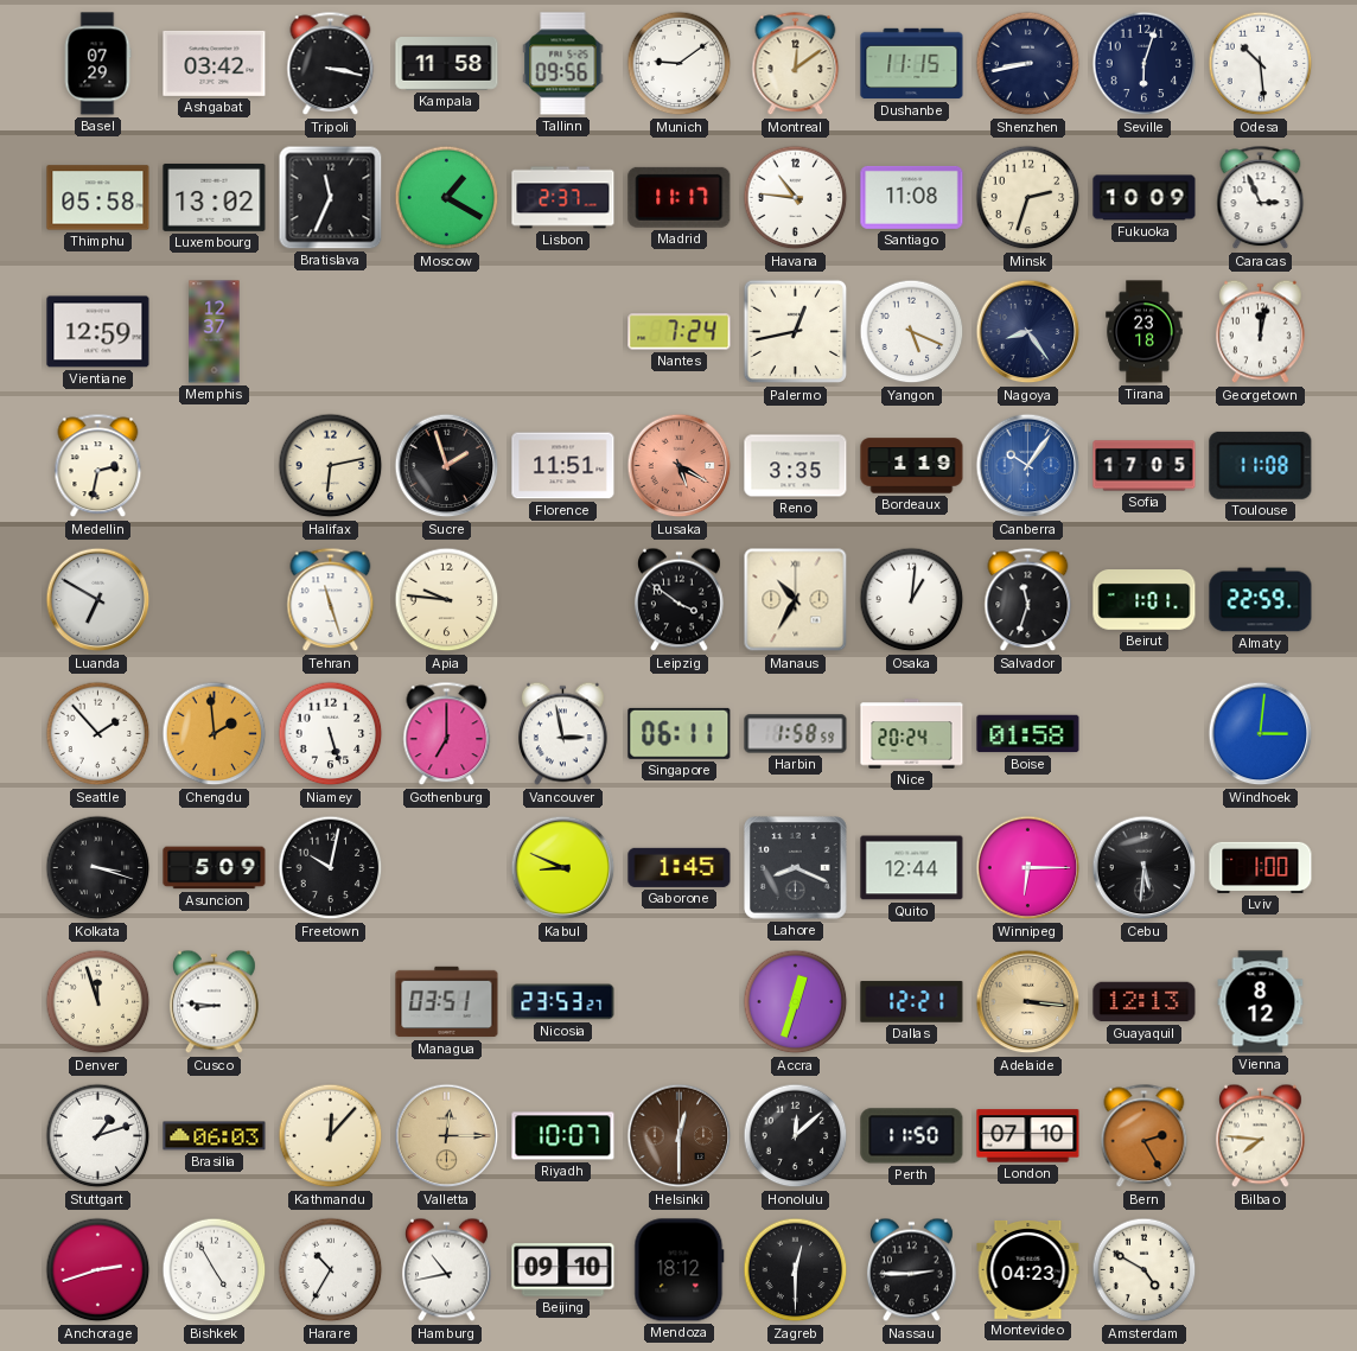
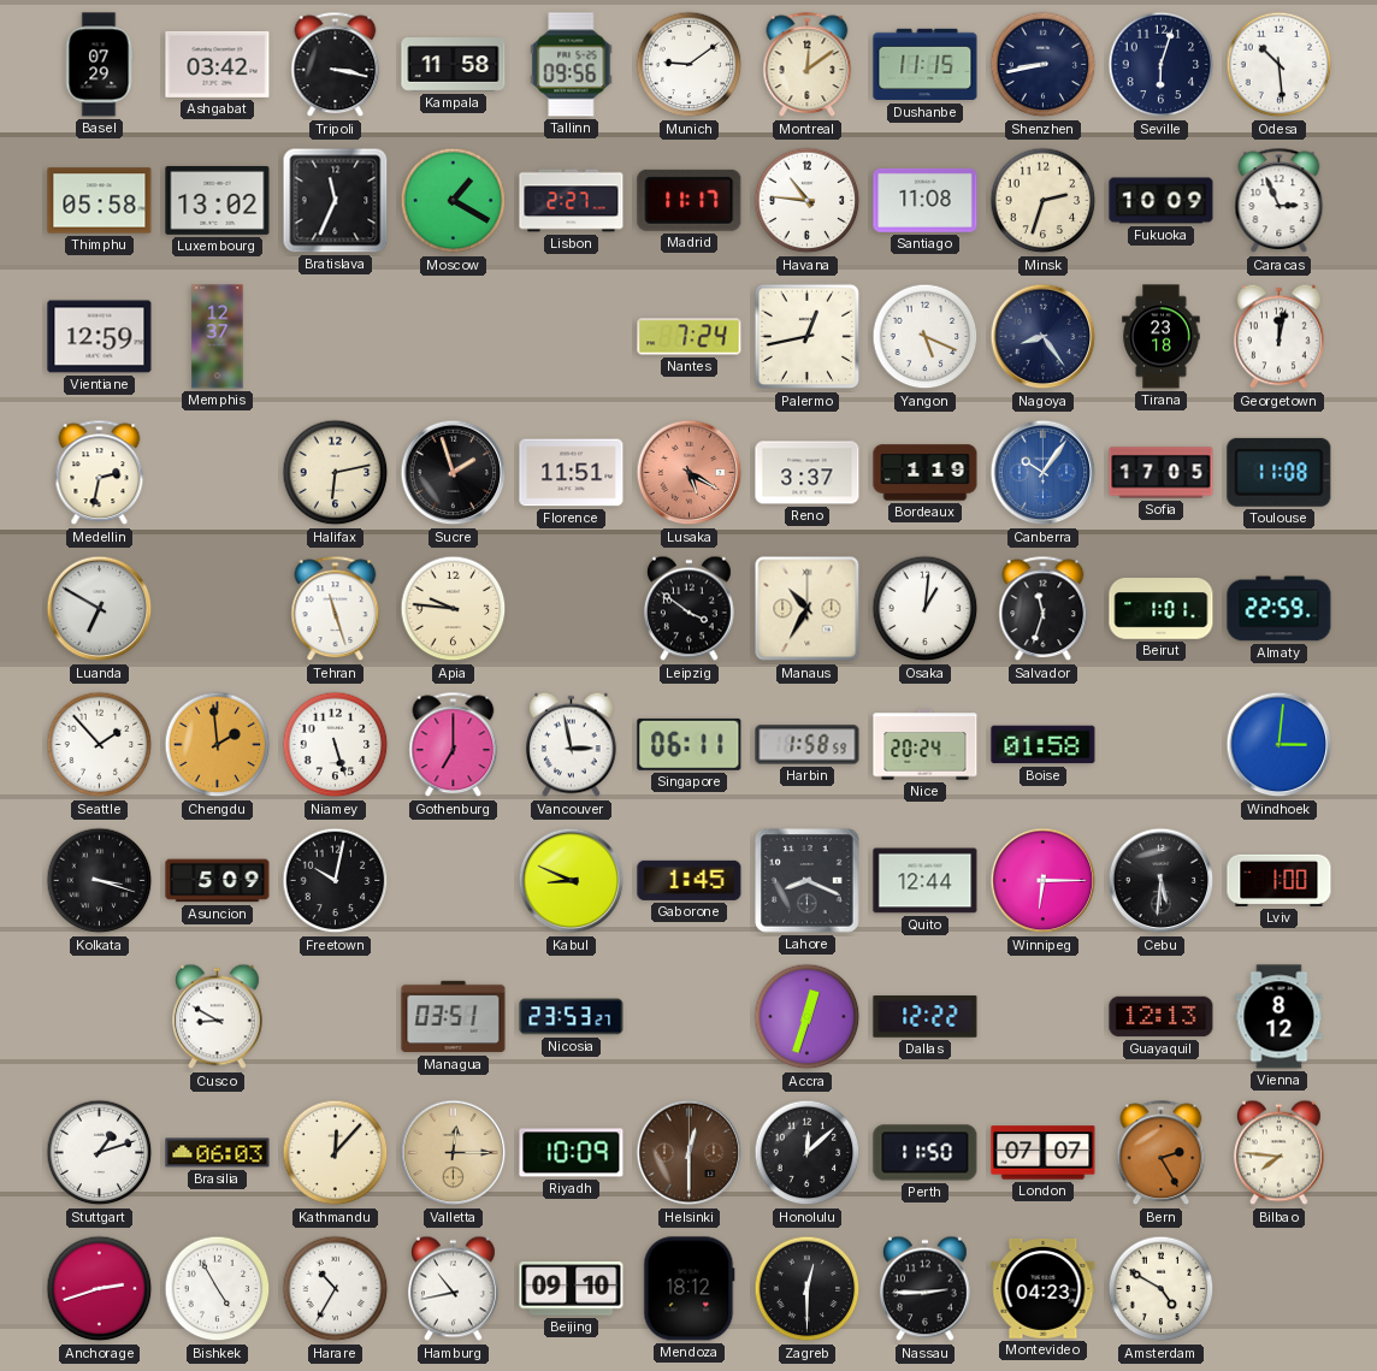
Lisbon: 2:37 -> 2:27
Reno: 3:35 -> 3:37
Denver: 11:57 -> none
Cusco: 8:46 -> 8:50
Dallas: 12:21 -> 12:22
Adelaide: 3:16 -> none
Riyadh: 10:07 -> 10:09
London: 07:10 -> 07:07
